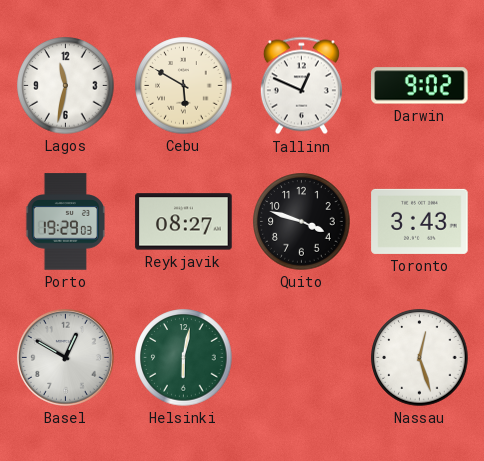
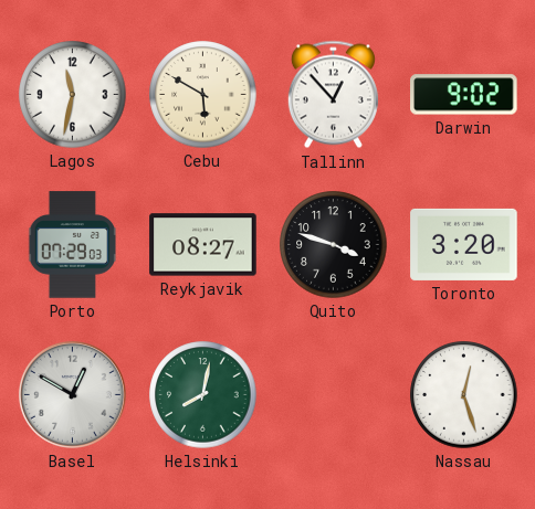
Tallinn: 12:49 -> 12:53
Porto: 19:29 -> 07:29
Toronto: 3:43 -> 3:20
Helsinki: 6:02 -> 8:02
